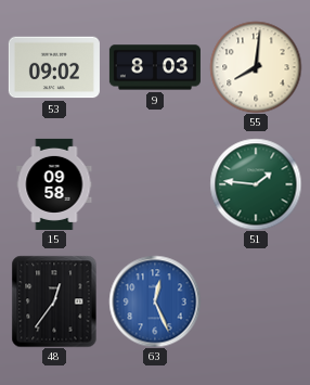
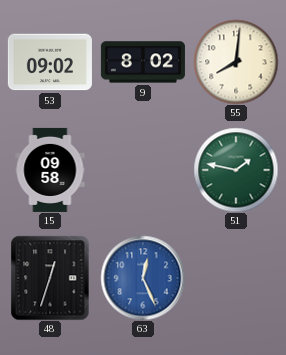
9: 8:03 -> 8:02
51: 1:46 -> 1:47
48: 12:36 -> 12:33
